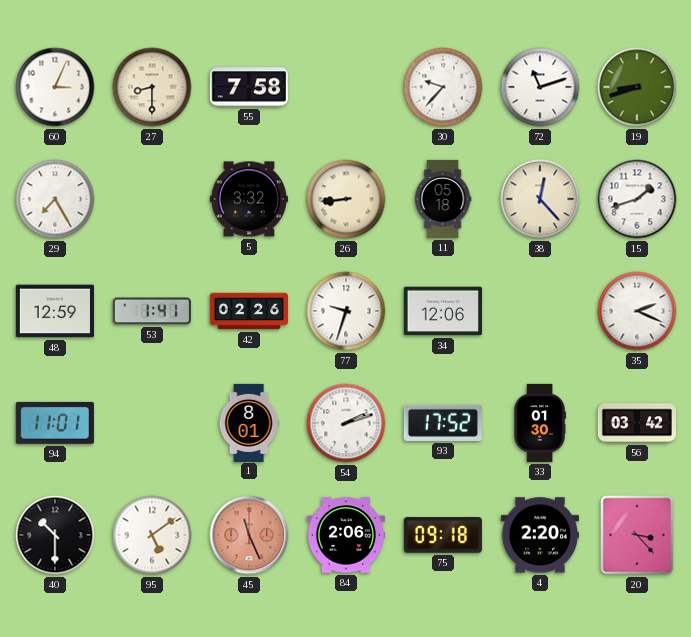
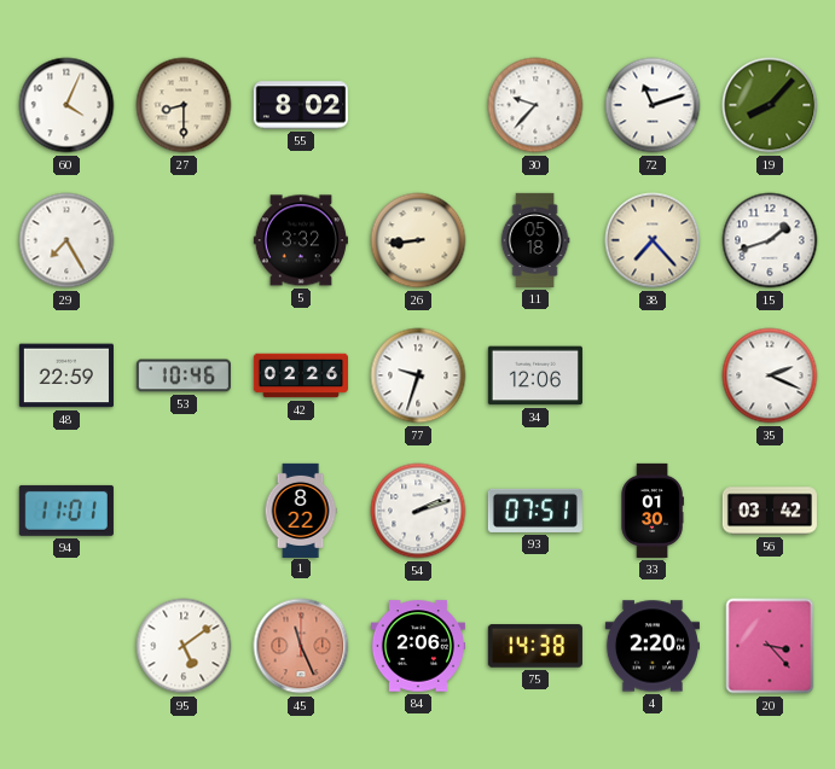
60: 3:04 -> 4:04
55: 7:58 -> 8:02
19: 8:42 -> 8:07
38: 12:23 -> 7:23
48: 12:59 -> 22:59
53: 1:41 -> 10:46
1: 8:01 -> 8:22
93: 17:52 -> 07:51
40: 10:30 -> none
75: 09:18 -> 14:38
